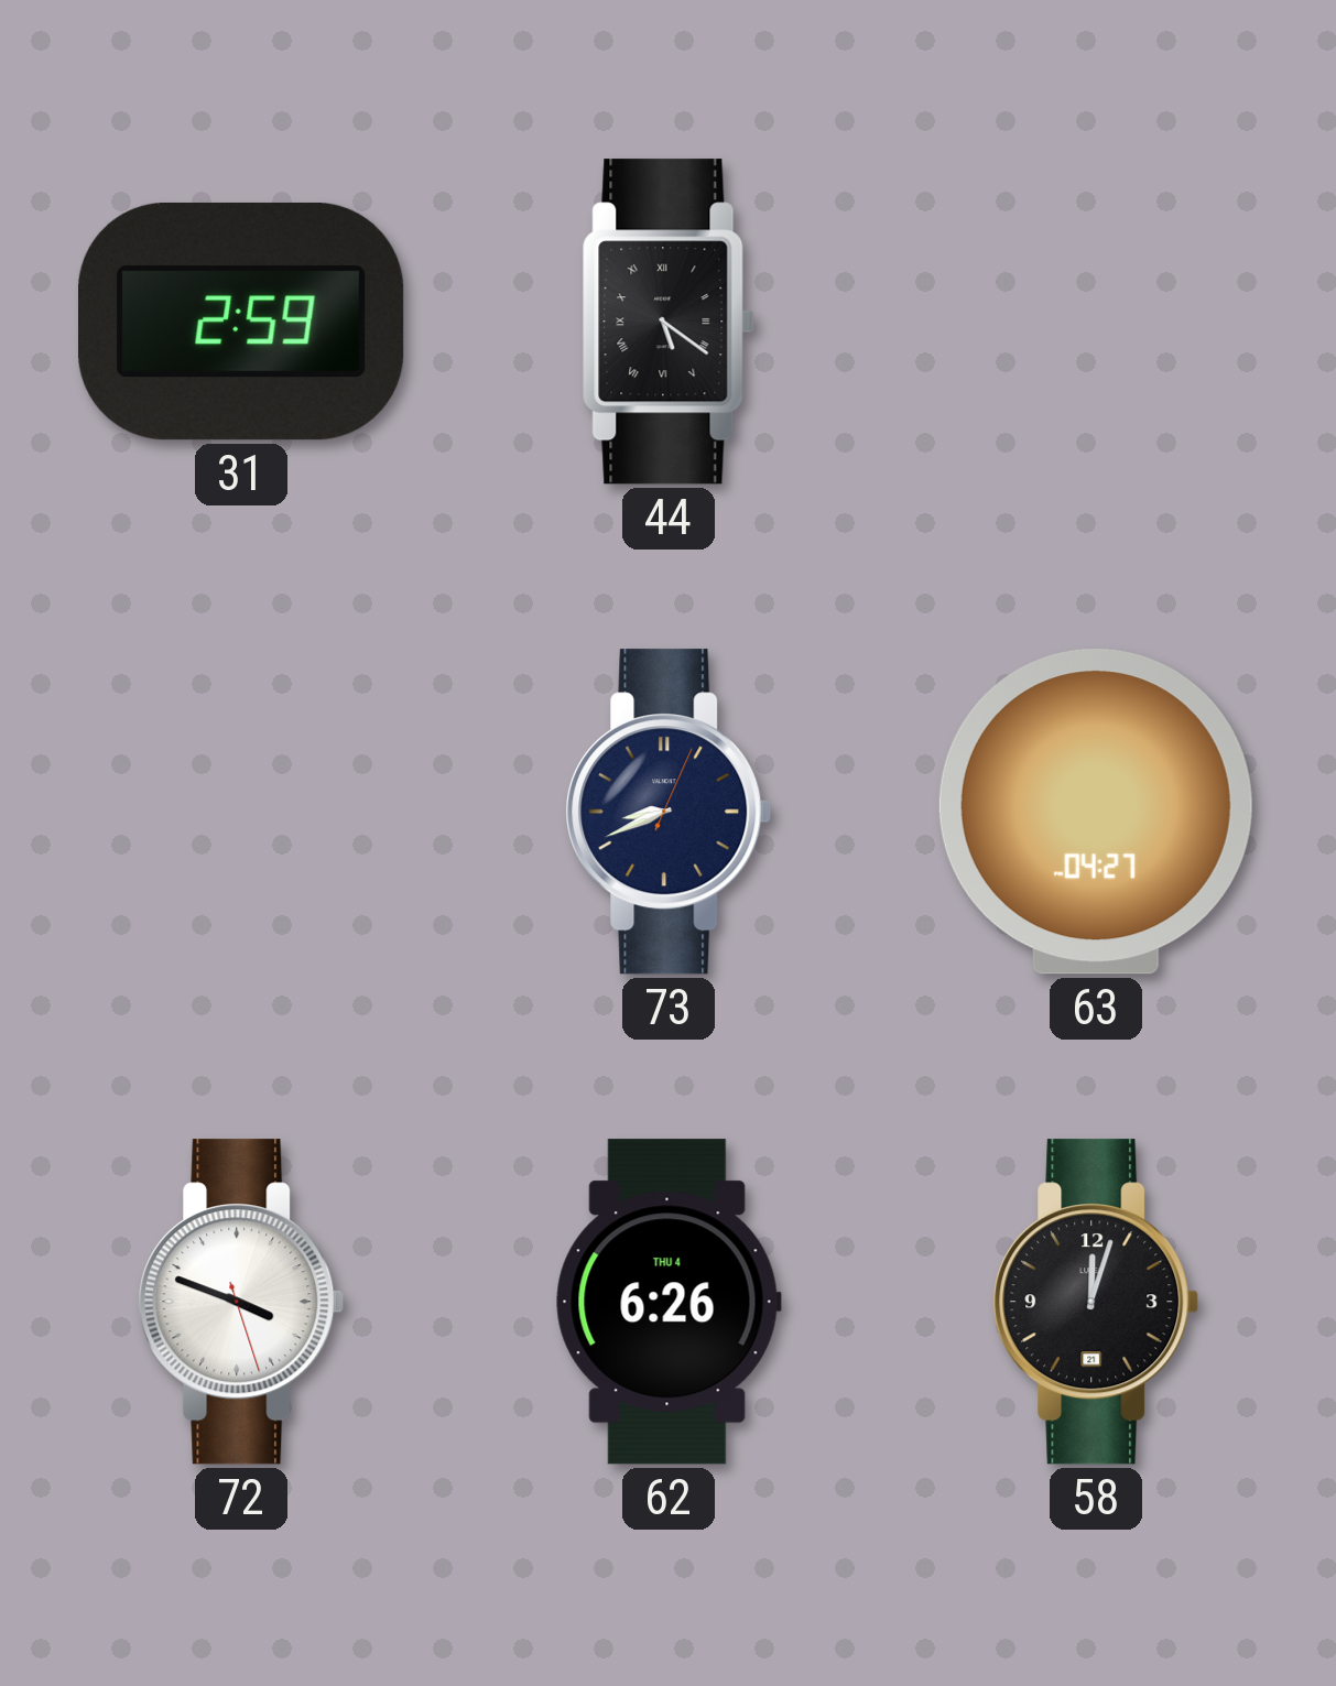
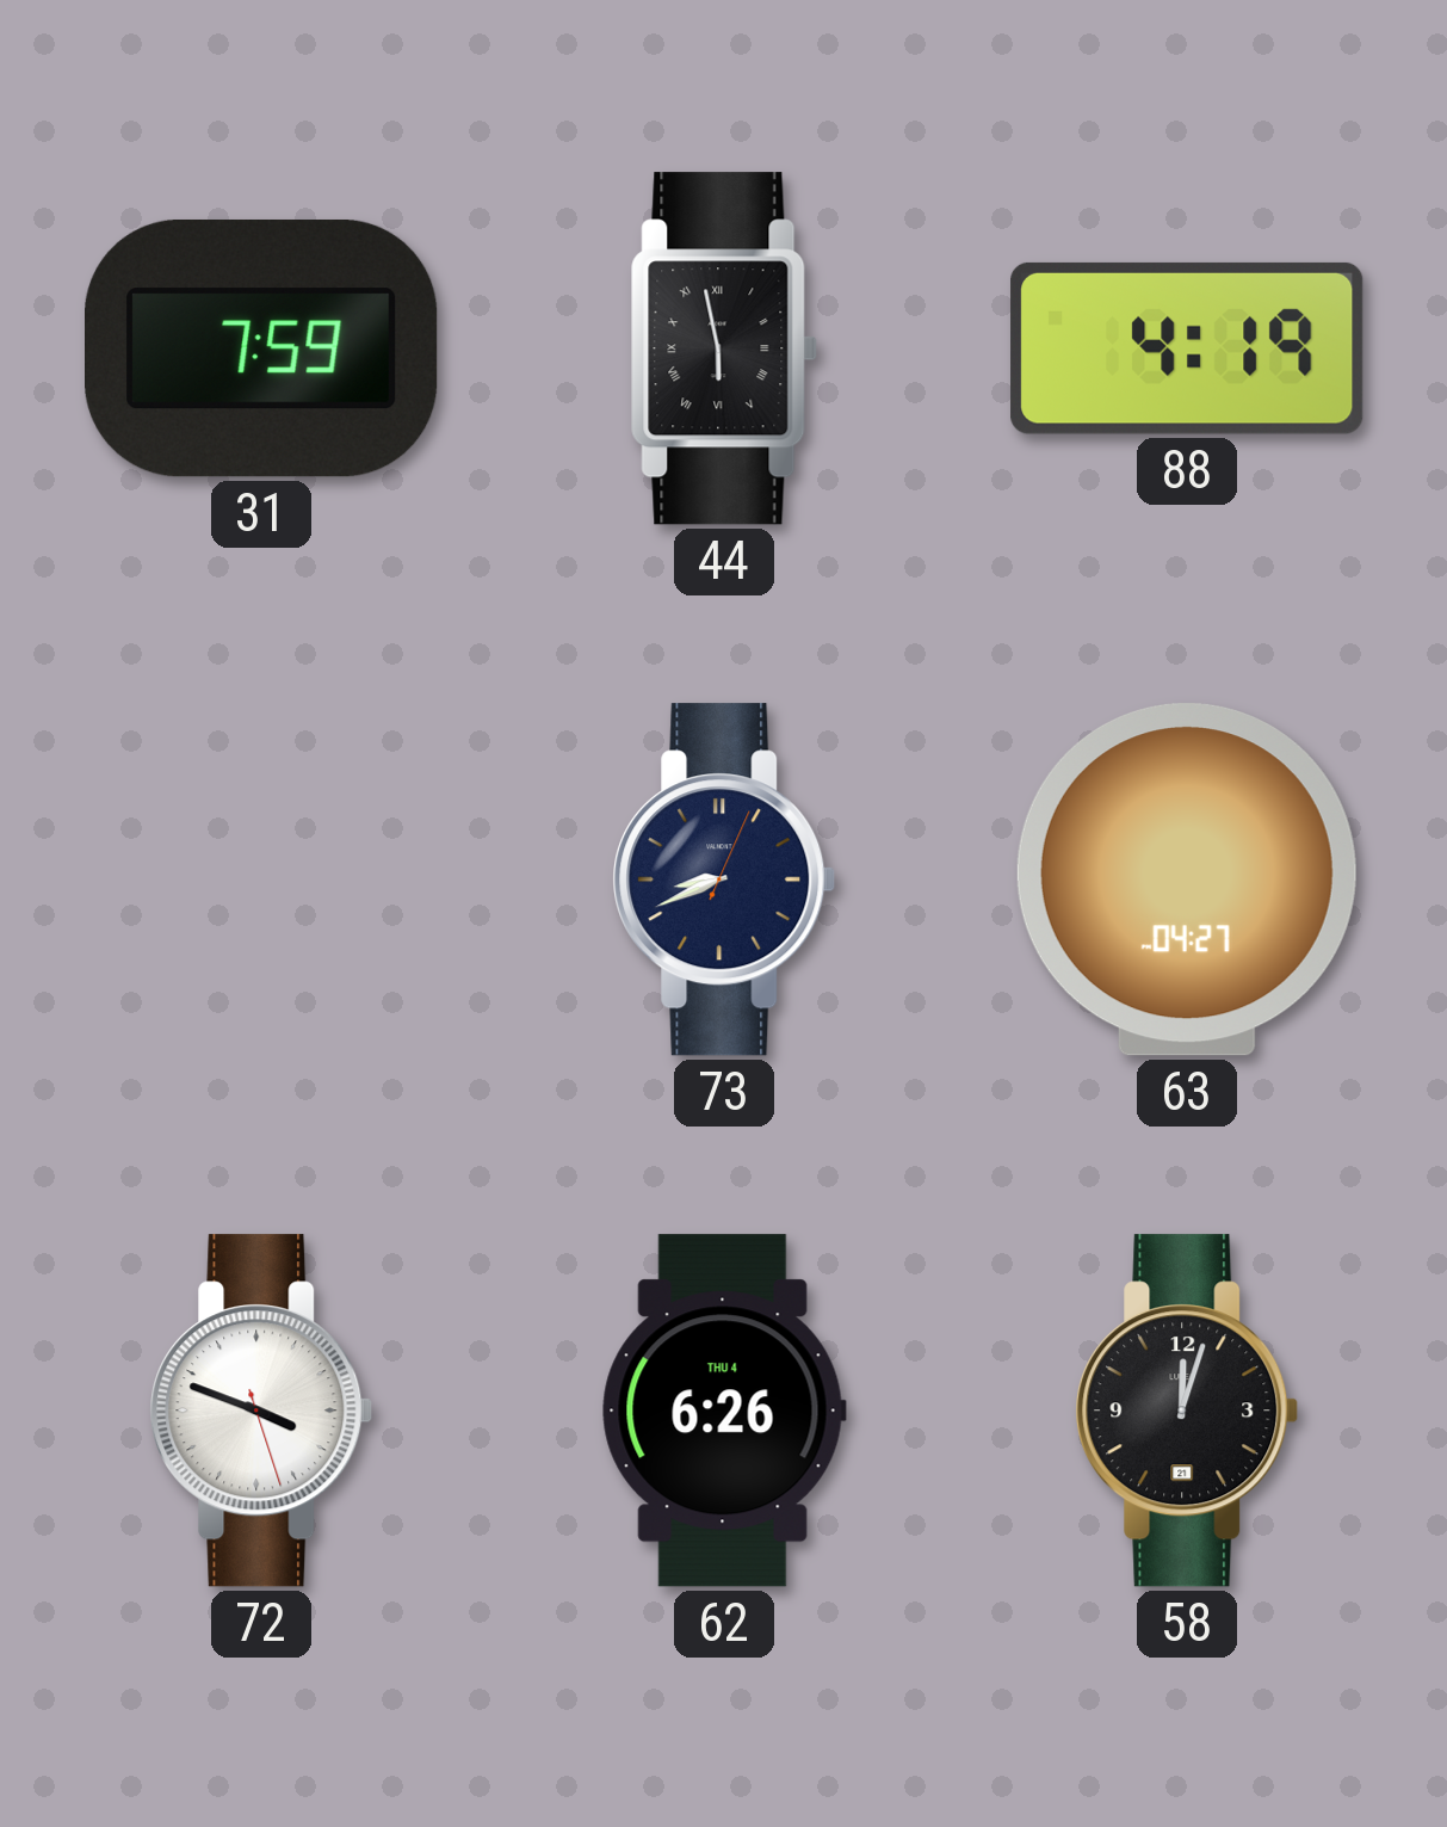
31: 2:59 -> 7:59
44: 5:21 -> 5:58
88: none -> 4:19
